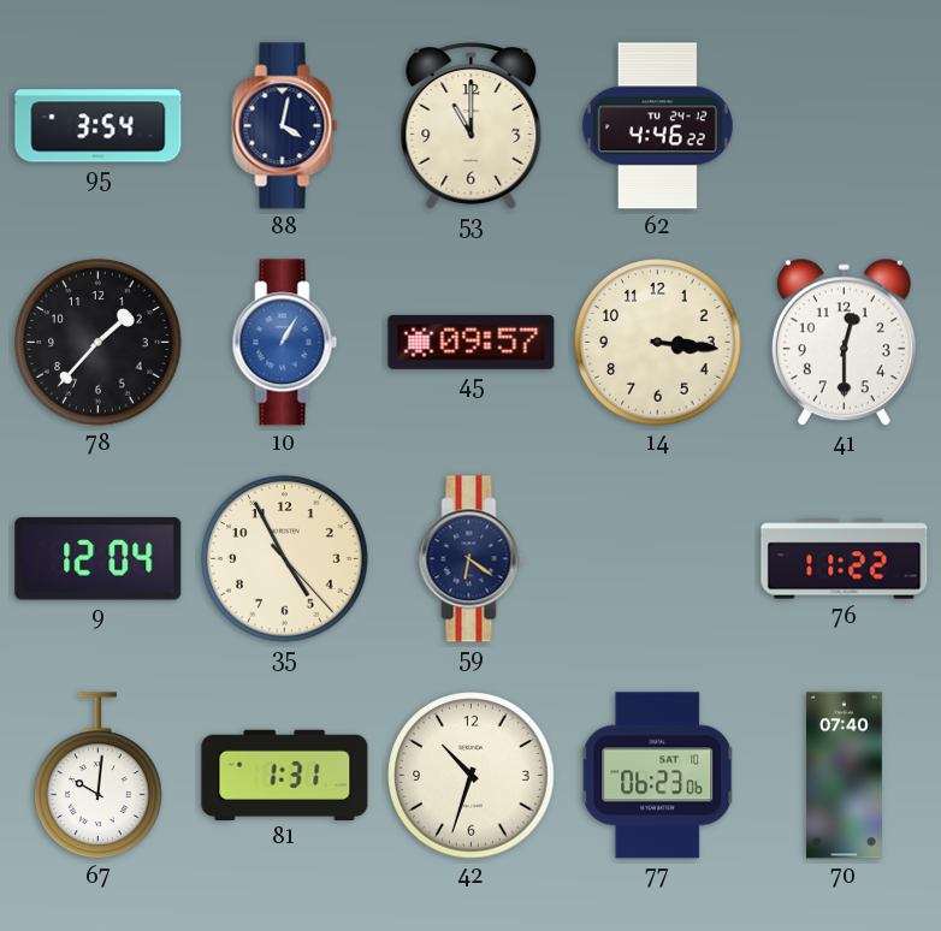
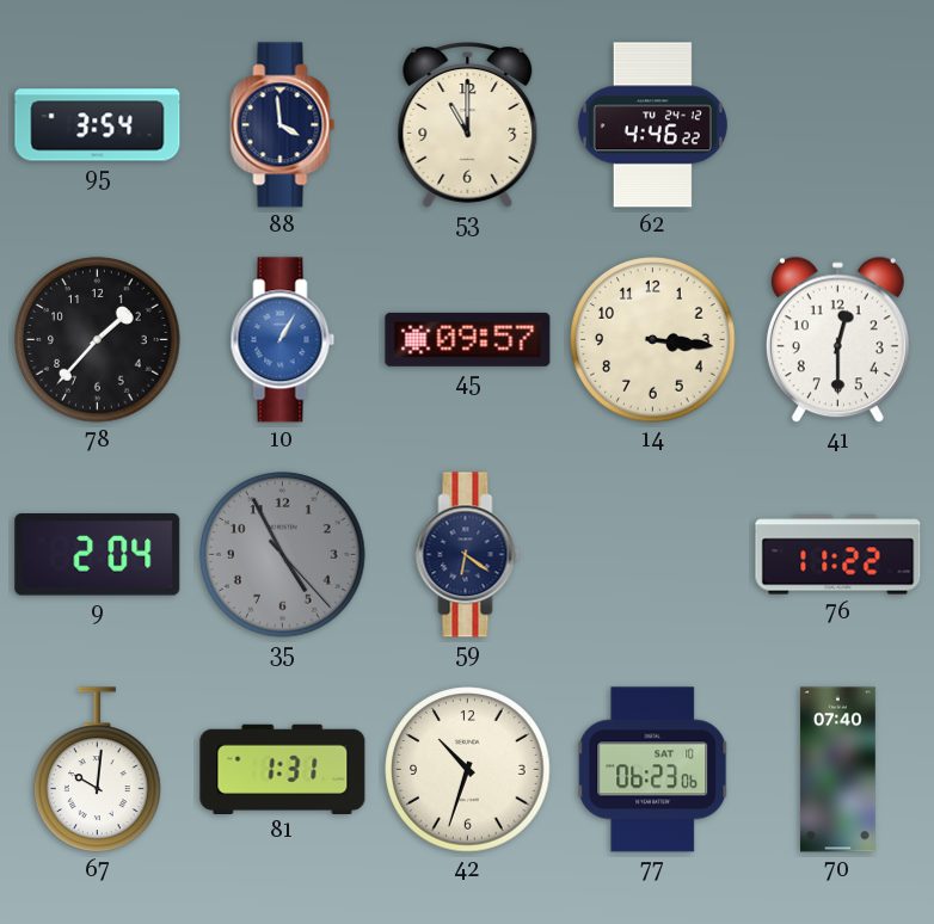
88: 4:02 -> 3:59
9: 12:04 -> 2:04
35 dial: cream -> grey
